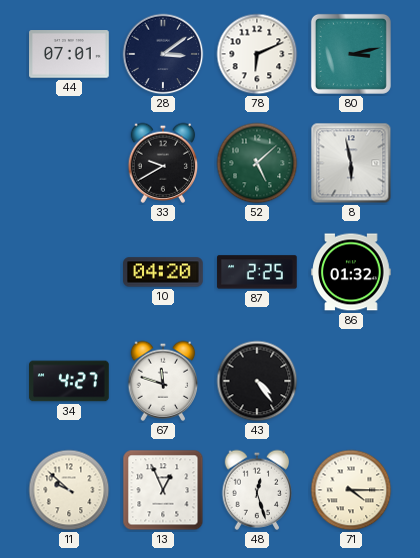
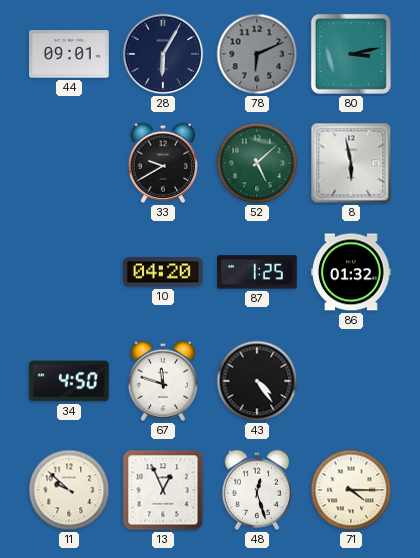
44: 07:01 -> 09:01
28: 3:09 -> 6:05
78 dial: white -> grey
87: 2:25 -> 1:25
34: 4:27 -> 4:50
